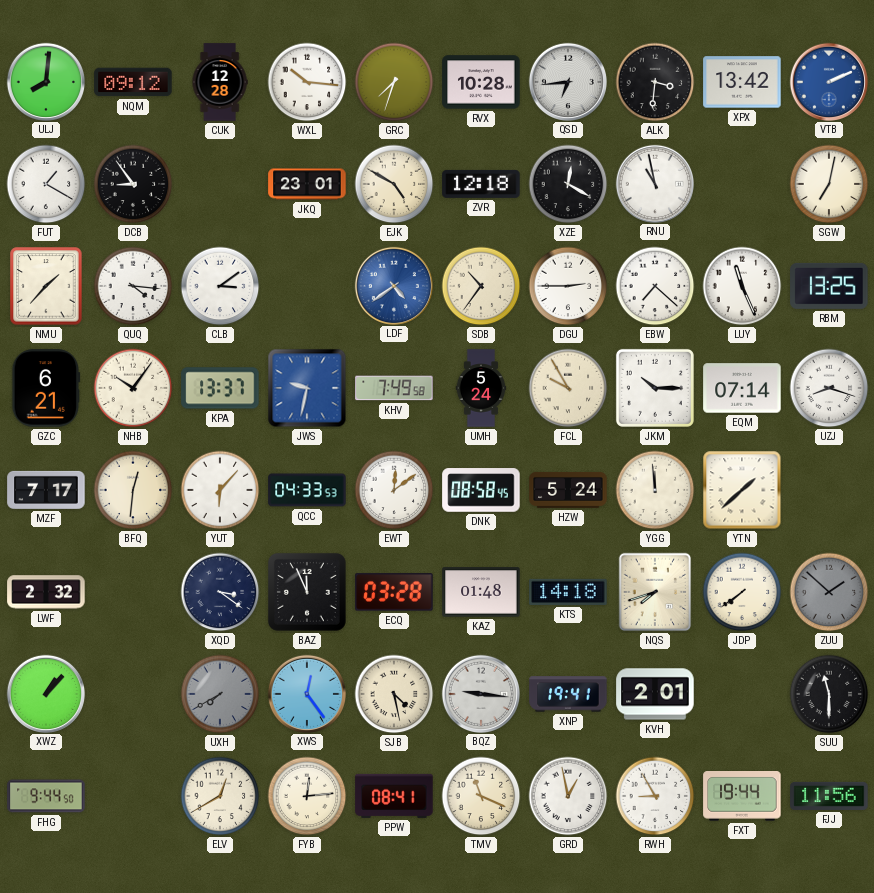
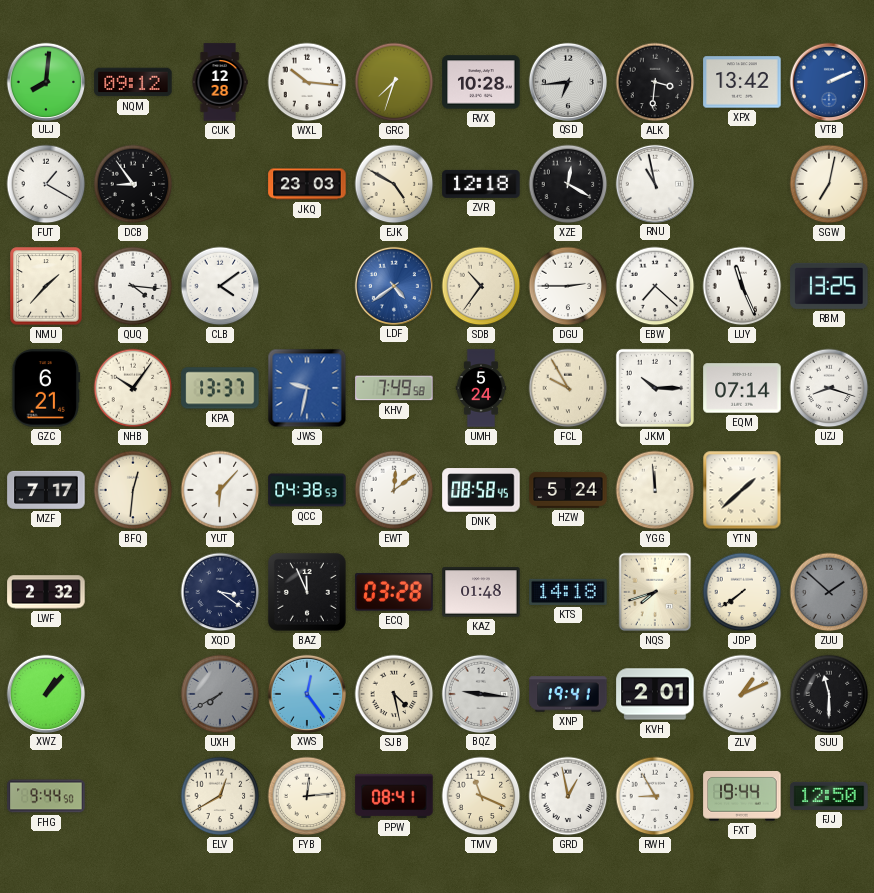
JKQ: 23:01 -> 23:03
CLB: 3:09 -> 4:09
QCC: 04:33 -> 04:38
ZLV: none -> 1:11
FJJ: 11:56 -> 12:50
